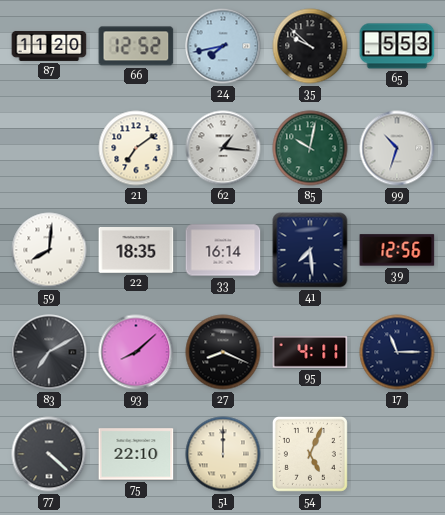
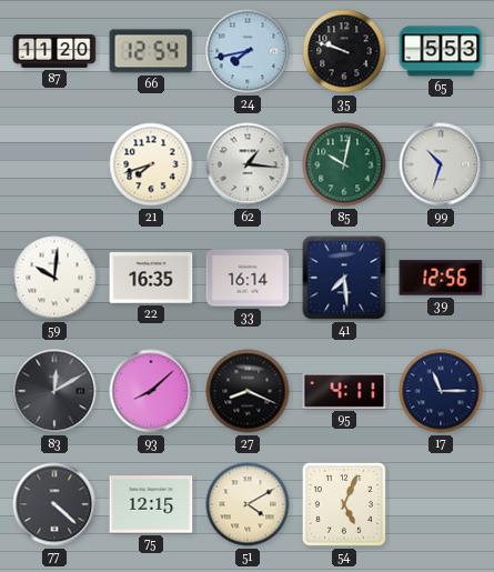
66: 12:52 -> 12:54
35: 9:52 -> 9:48
21: 7:09 -> 7:42
59: 8:01 -> 10:01
22: 18:35 -> 16:35
83: 7:10 -> 12:10
75: 22:10 -> 12:15
51: 12:00 -> 4:10
